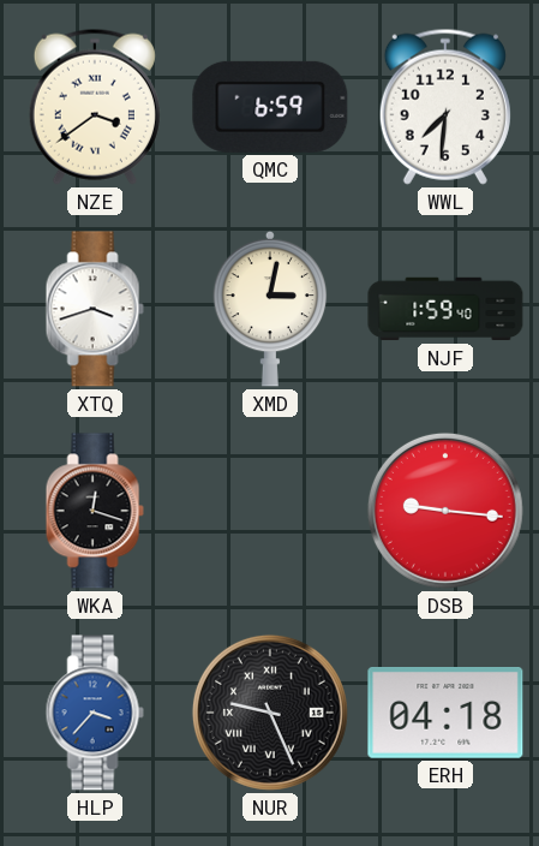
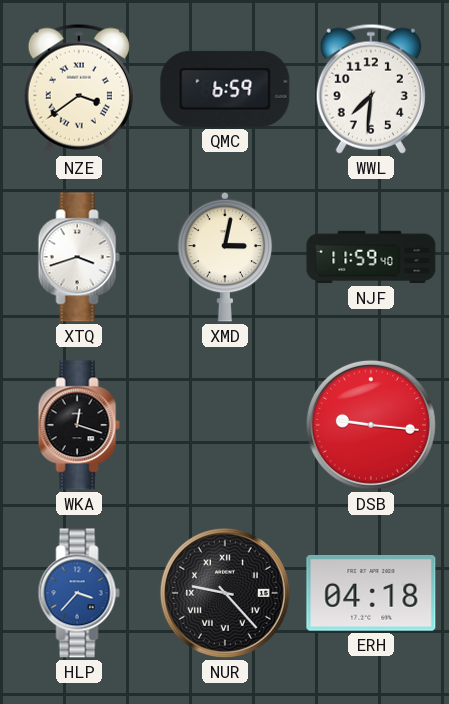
NJF: 1:59 -> 11:59
NUR: 9:26 -> 9:23
